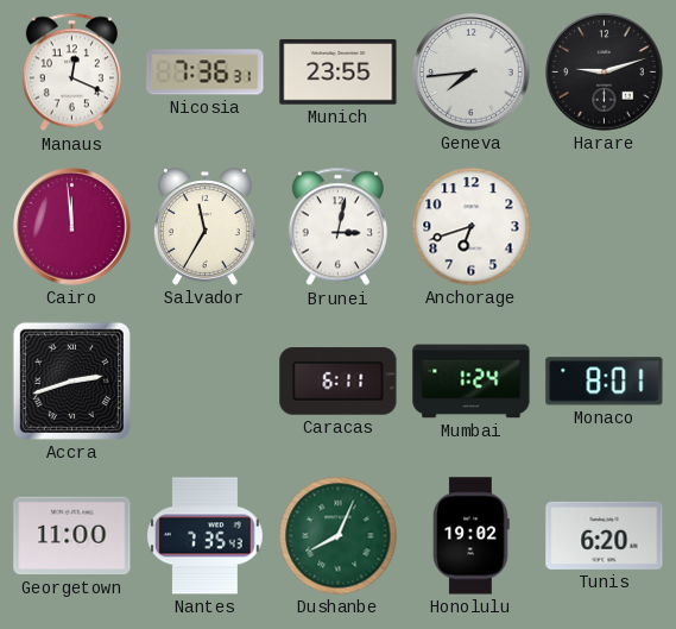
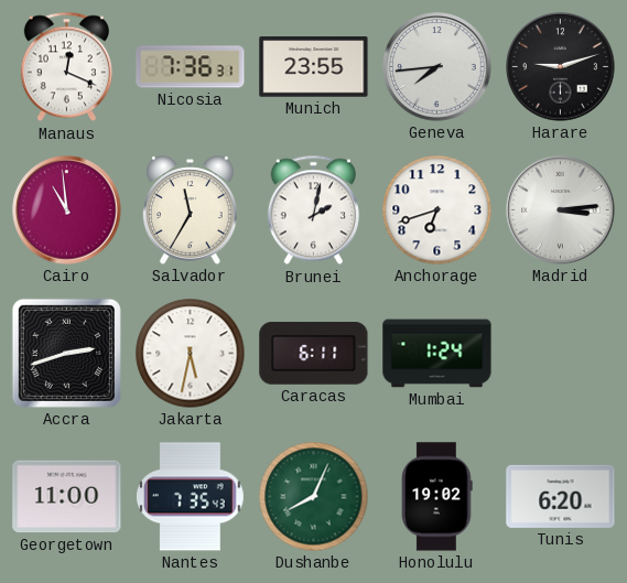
Cairo: 11:59 -> 10:59
Brunei: 3:02 -> 2:02
Madrid: none -> 3:14
Jakarta: none -> 5:32
Monaco: 8:01 -> none
